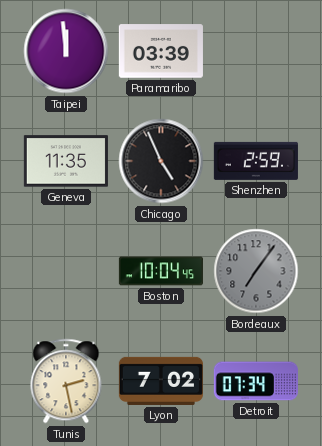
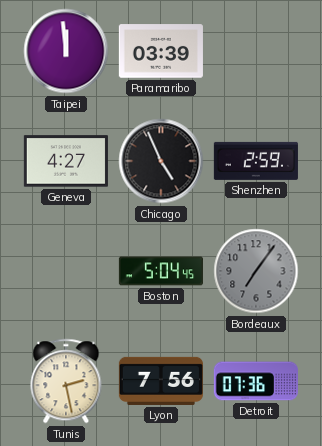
Geneva: 11:35 -> 4:27
Boston: 10:04 -> 5:04
Lyon: 7:02 -> 7:56
Detroit: 07:34 -> 07:36
